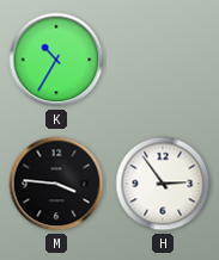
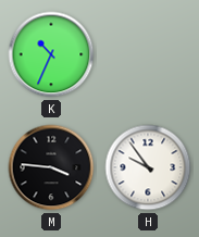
K: 10:35 -> 10:34
H: 2:54 -> 9:54
